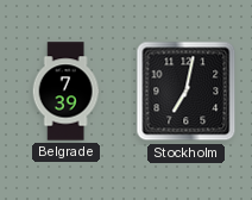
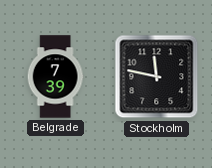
Stockholm: 7:02 -> 11:47
